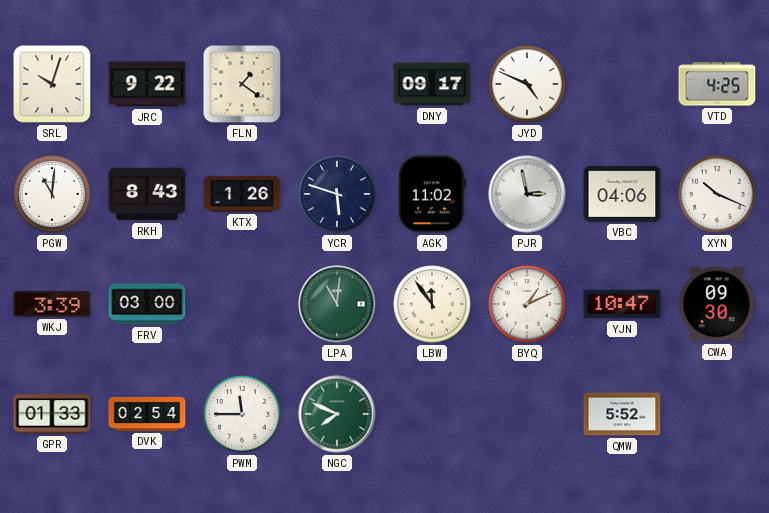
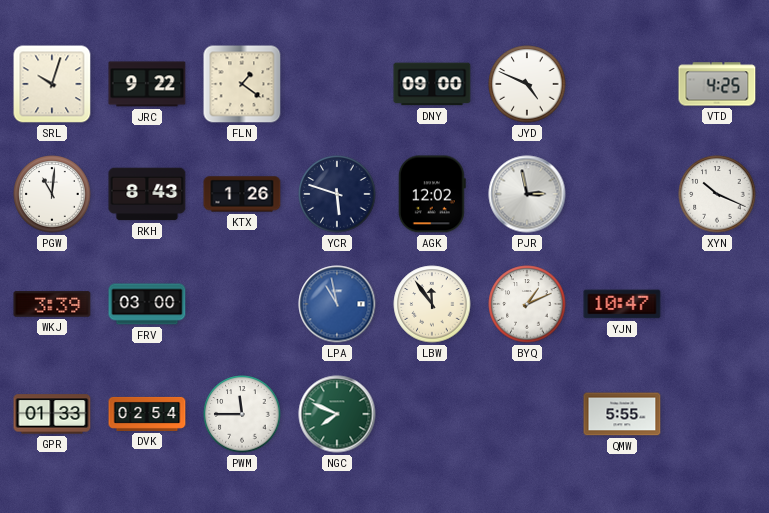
DNY: 09:17 -> 09:00
AGK: 11:02 -> 12:02
VBC: 04:06 -> none
LPA: 11:01 -> 10:58
LPA dial: green -> blue
CWA: 09:30 -> none
QMW: 5:52 -> 5:55
